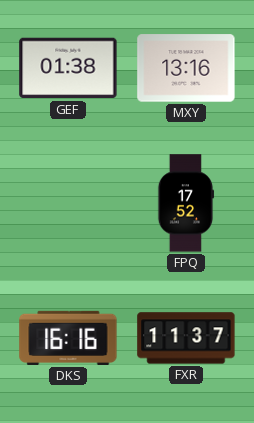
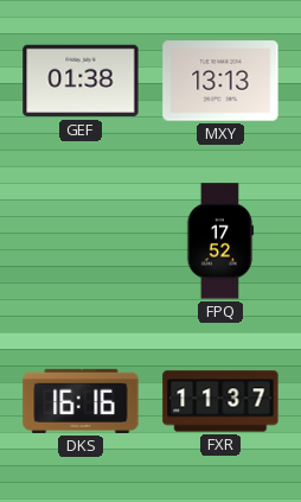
MXY: 13:16 -> 13:13
